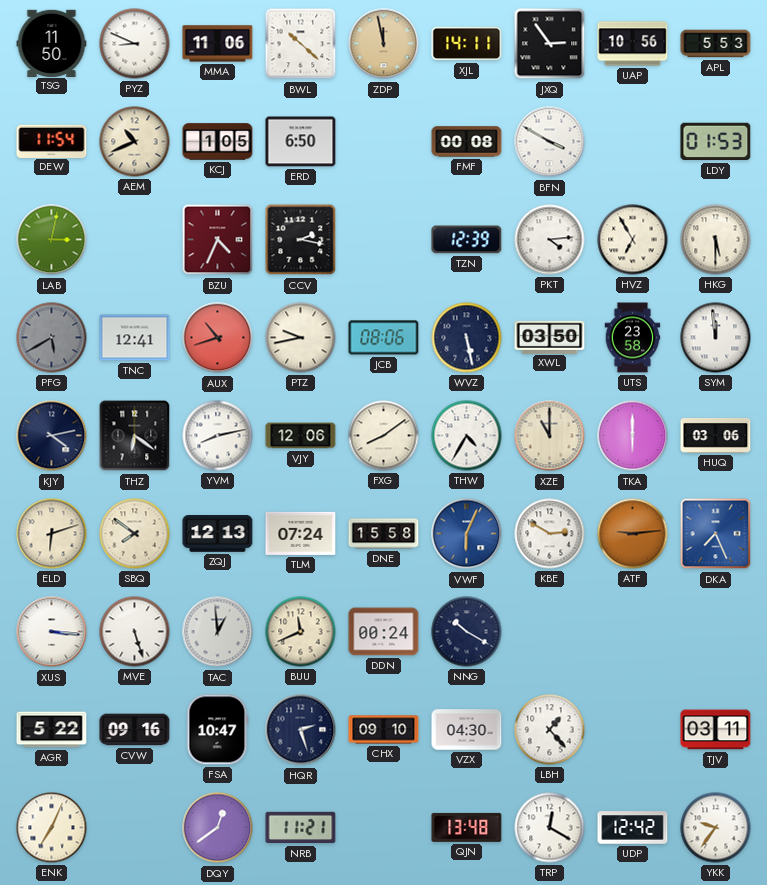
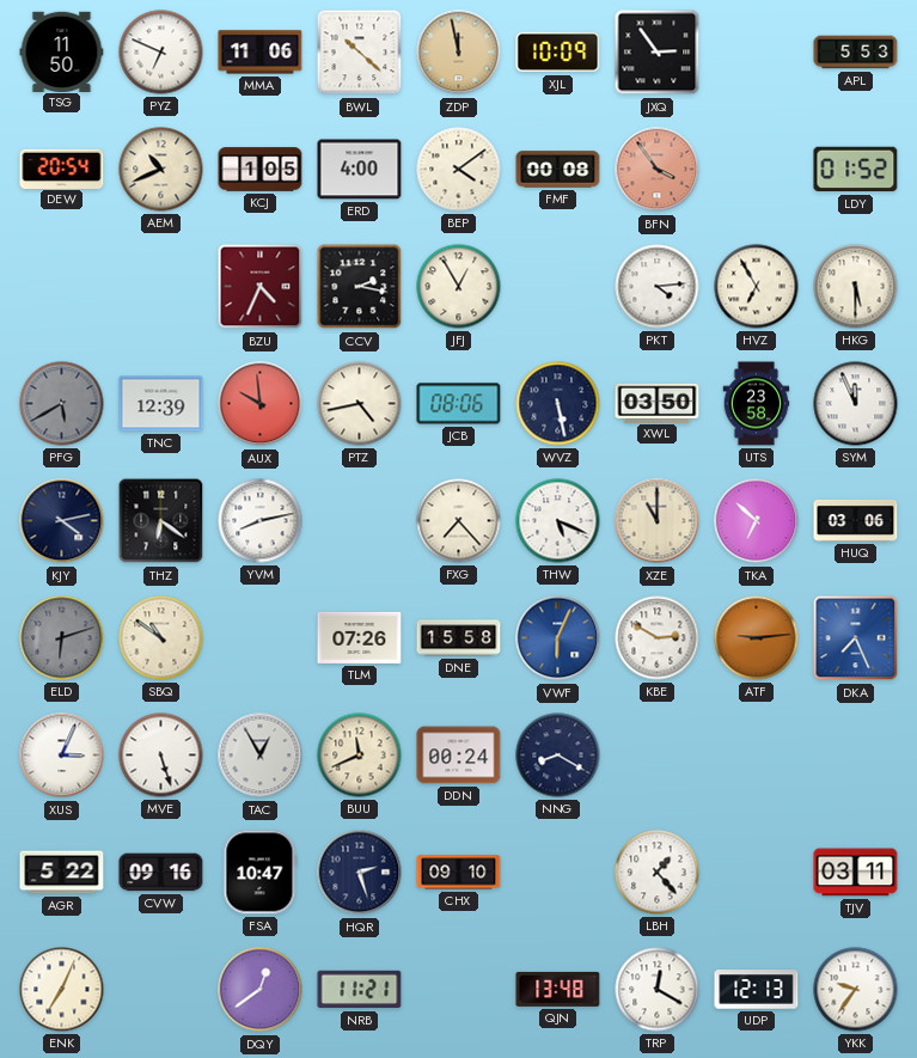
PYZ: 8:49 -> 6:49
XJL: 14:11 -> 10:09
UAP: 10:56 -> none
DEW: 11:54 -> 20:54
ERD: 6:50 -> 4:00
BEP: none -> 4:09
BFN: 3:50 -> 3:54
BFN dial: white -> salmon
LDY: 01:53 -> 01:52
LAB: 3:02 -> none
JFJ: none -> 12:55
TZN: 12:39 -> none
TNC: 12:41 -> 12:39
AUX: 10:42 -> 9:59
PTZ: 9:43 -> 4:43
SYM: 11:59 -> 11:56
VJY: 12:06 -> none
FXG: 8:09 -> 7:23
THW: 4:35 -> 5:19
TKA: 6:00 -> 6:52
ELD dial: cream -> grey
SBQ: 7:51 -> 10:51
ZQJ: 12:13 -> none
TLM: 07:24 -> 07:26
XUS: 3:16 -> 3:04
TAC: 12:59 -> 12:55
NNG: 10:20 -> 8:20
VZX: 04:30 -> none
UDP: 12:42 -> 12:13
